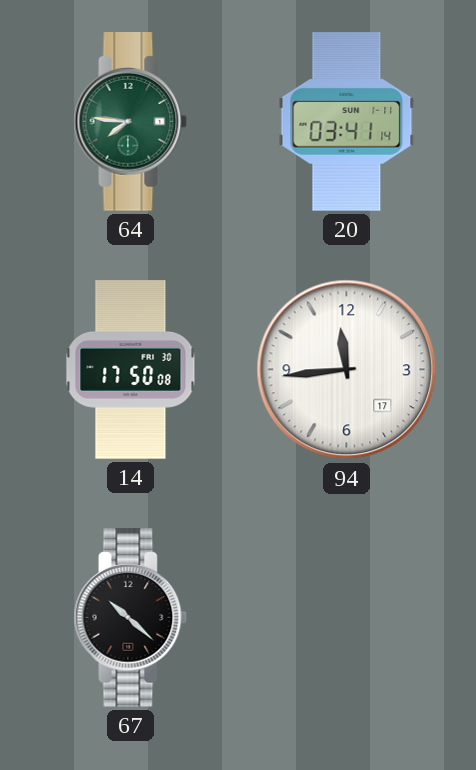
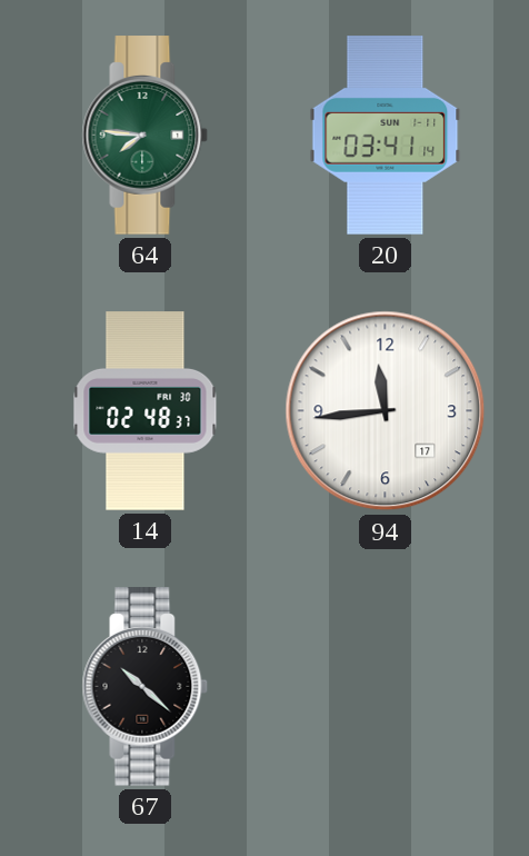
14: 17:50 -> 02:48
